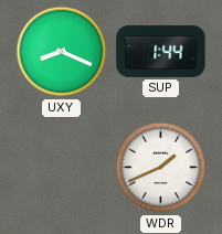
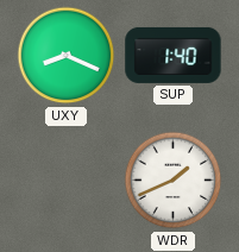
SUP: 1:44 -> 1:40
